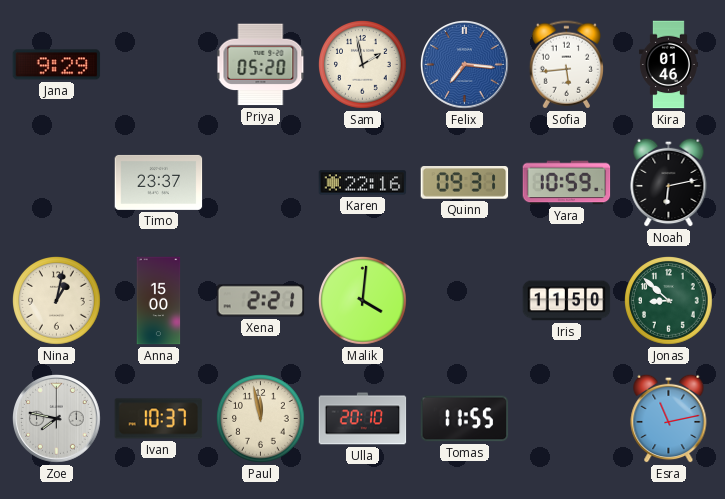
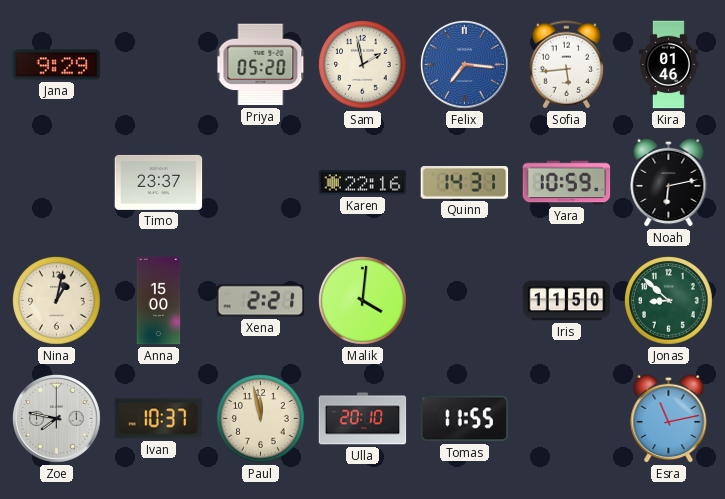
Quinn: 09:31 -> 14:31
